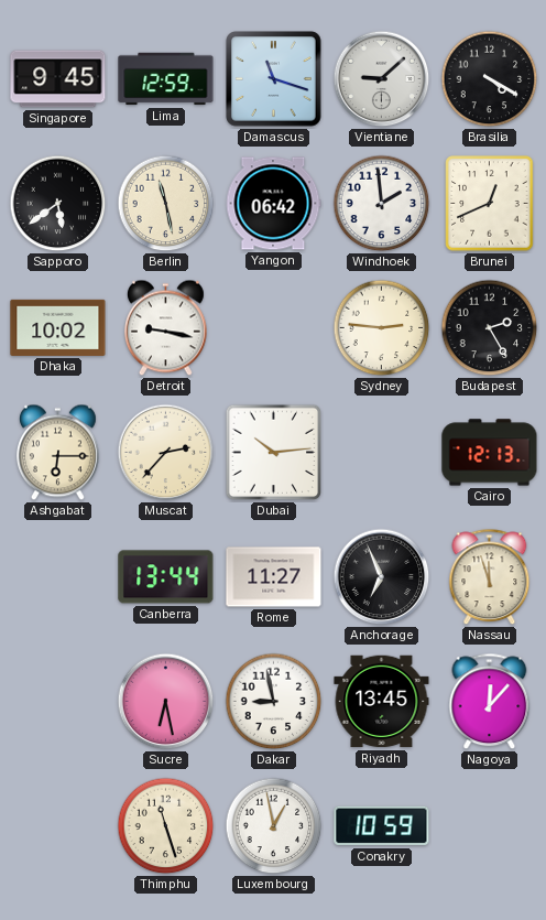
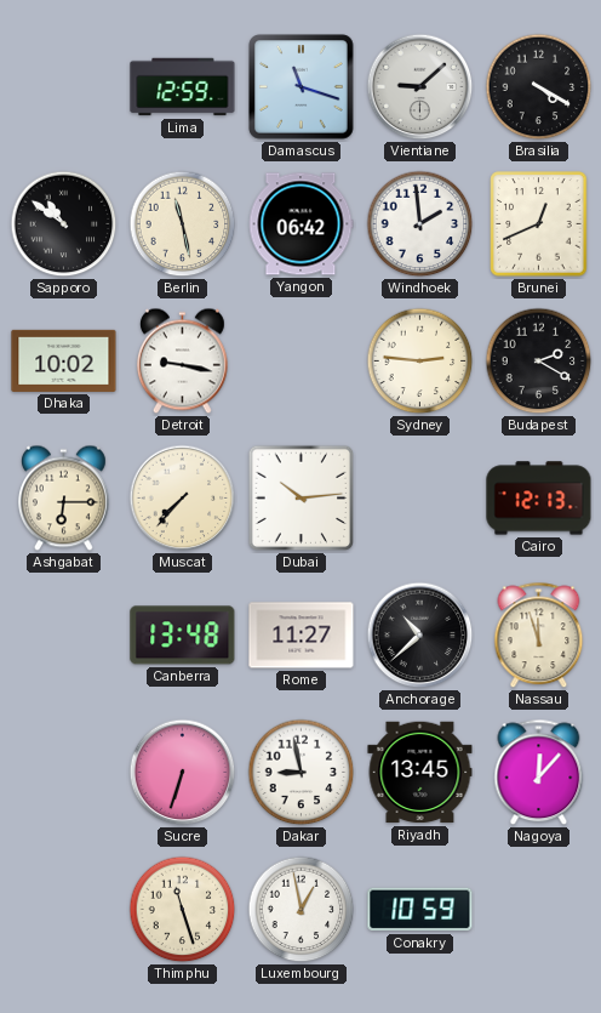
Singapore: 9:45 -> none
Sapporo: 5:39 -> 10:51
Budapest: 2:25 -> 2:20
Muscat: 2:37 -> 7:37
Canberra: 13:44 -> 13:48
Anchorage: 6:56 -> 10:38
Sucre: 6:28 -> 6:33
